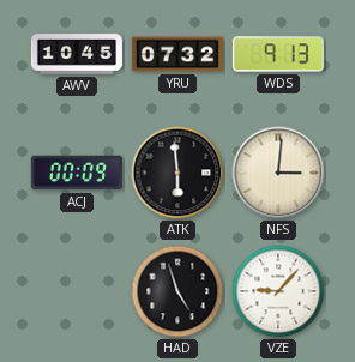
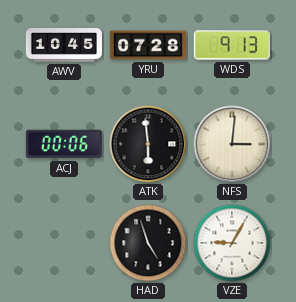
YRU: 07:32 -> 07:28
ACJ: 00:09 -> 00:06
VZE: 9:07 -> 9:05
